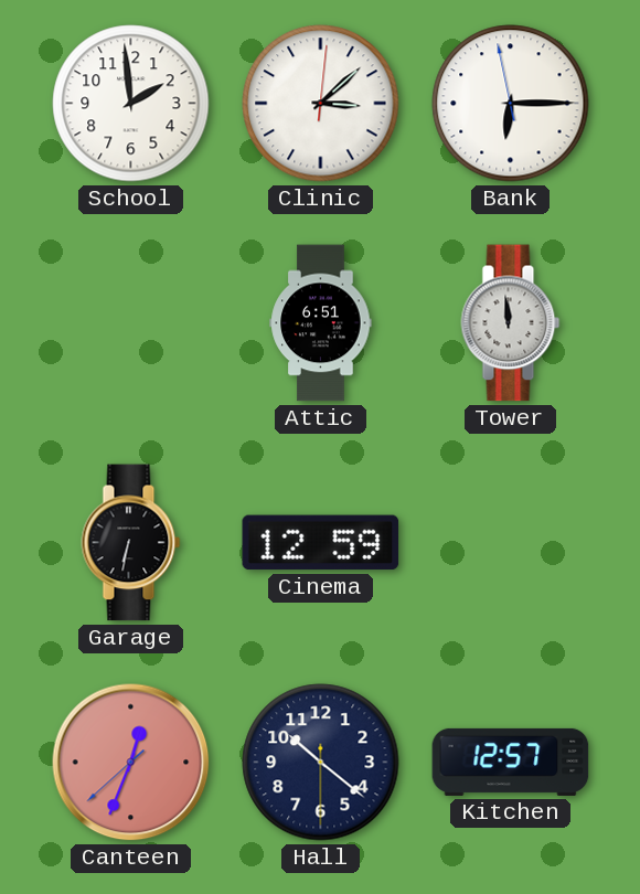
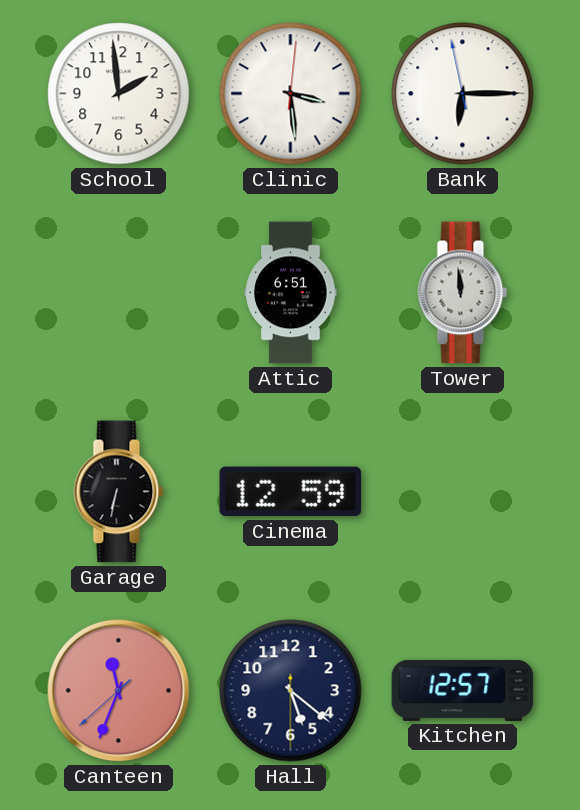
Clinic: 3:08 -> 3:29
Canteen: 12:33 -> 11:33
Hall: 10:21 -> 5:21
